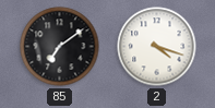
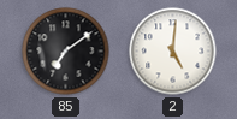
2: 4:18 -> 5:01
